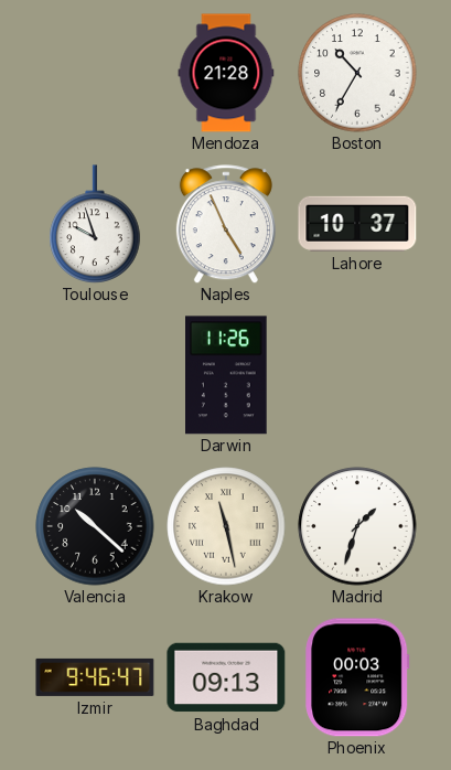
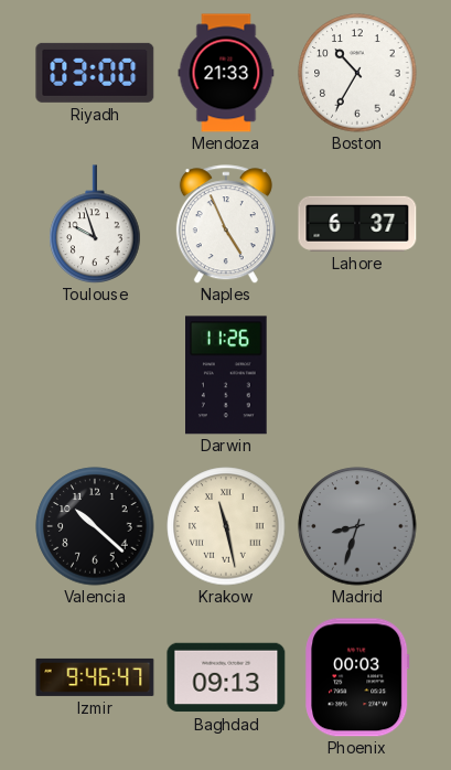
Riyadh: none -> 03:00
Mendoza: 21:28 -> 21:33
Lahore: 10:37 -> 6:37
Madrid: 1:33 -> 8:33
Madrid dial: white -> grey
